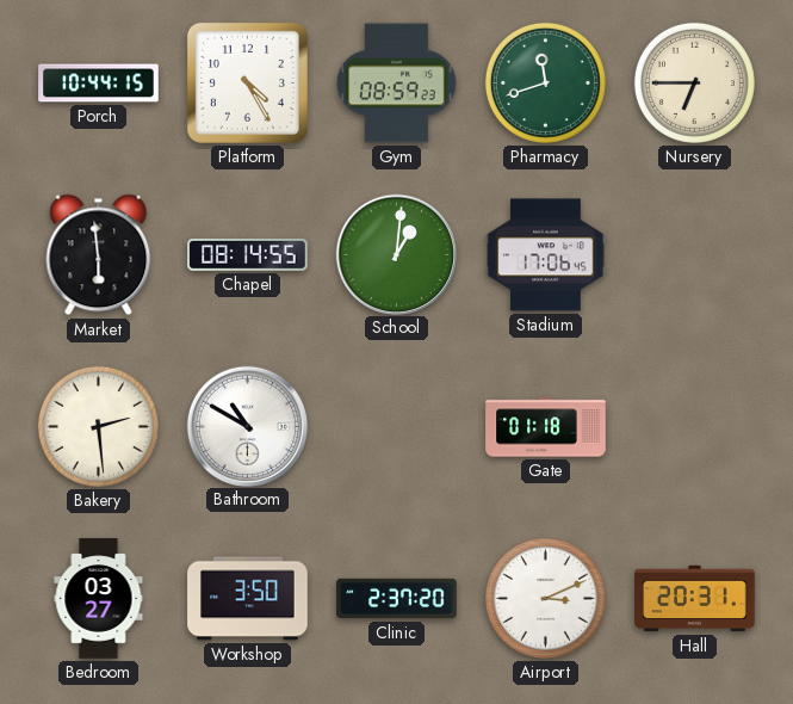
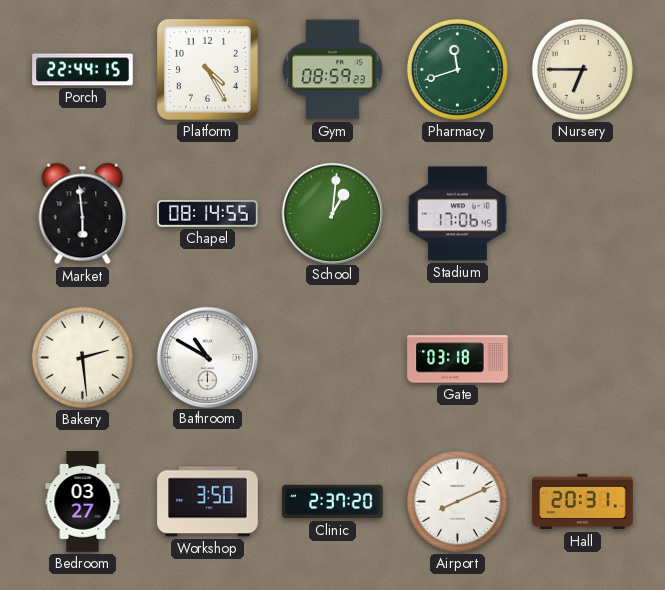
Porch: 10:44 -> 22:44
Gate: 01:18 -> 03:18
Airport: 3:11 -> 8:11
